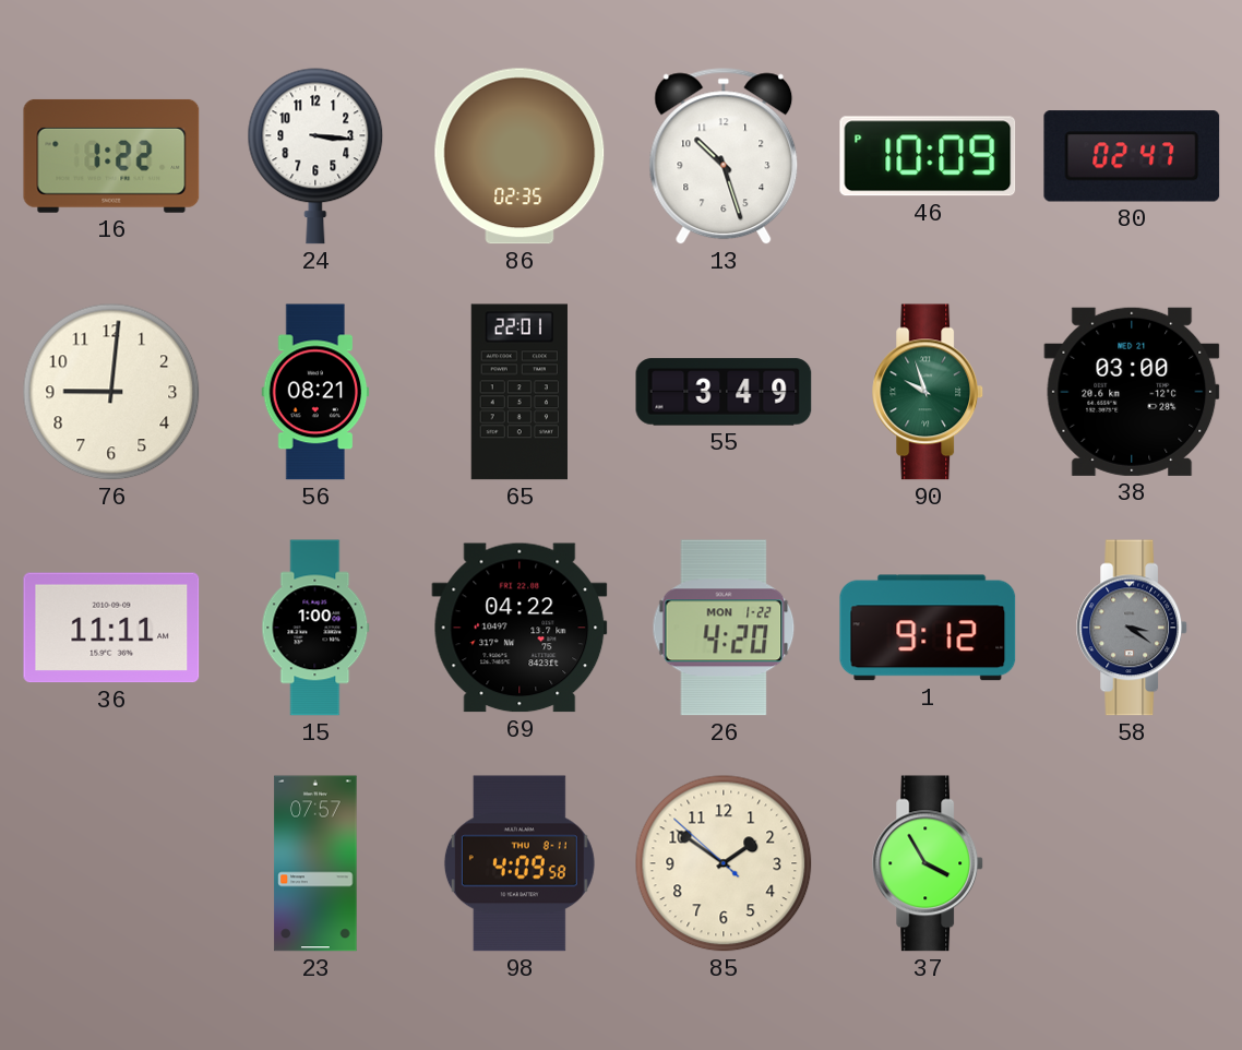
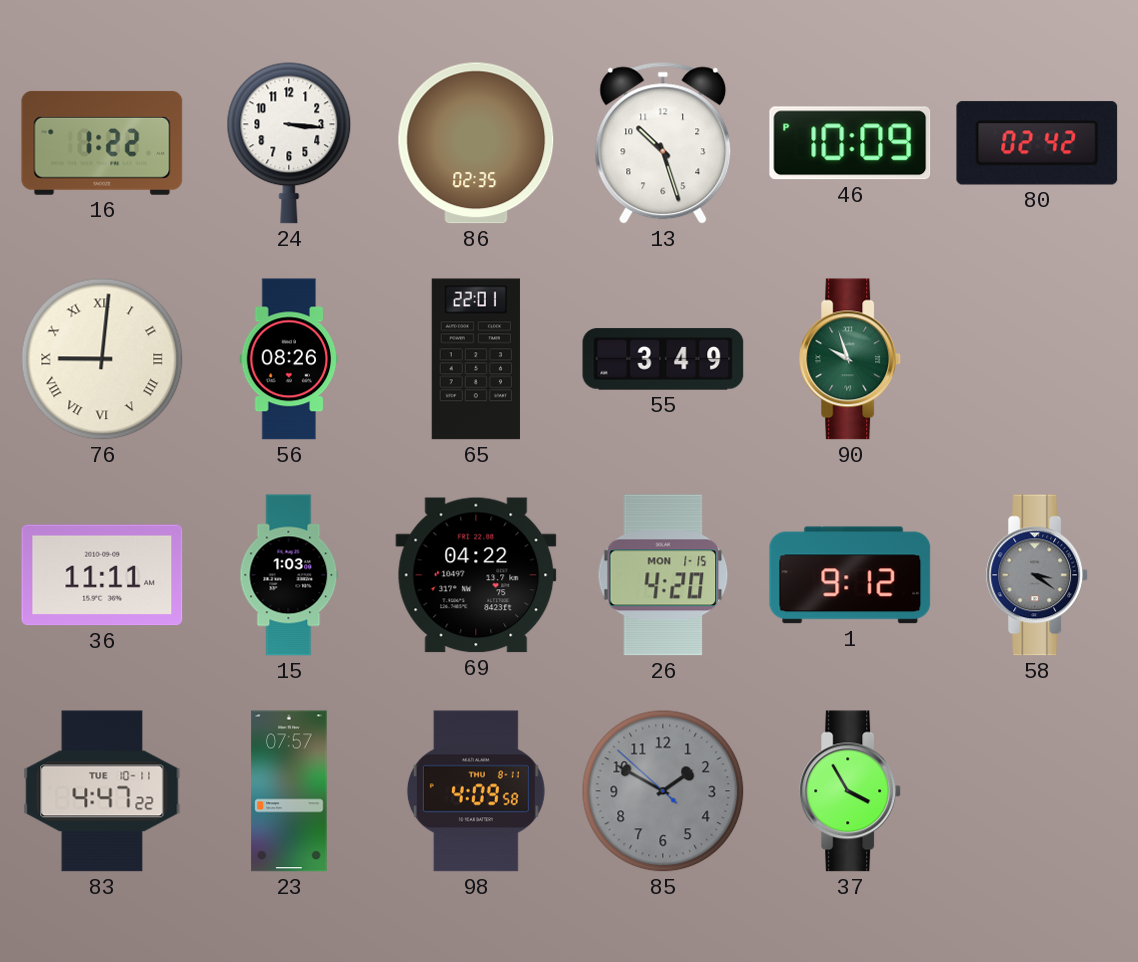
80: 02:47 -> 02:42
76 numerals: Arabic -> Roman
56: 08:21 -> 08:26
38: 03:00 -> none
15: 1:00 -> 1:03
26 date: MON 1-22 -> MON 1-15
83: none -> 4:47
85: 1:50 -> 1:49
85 dial: cream -> grey
